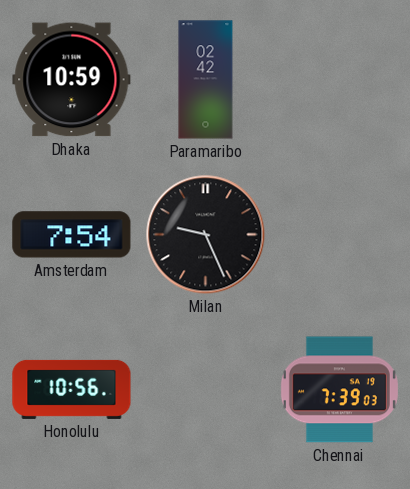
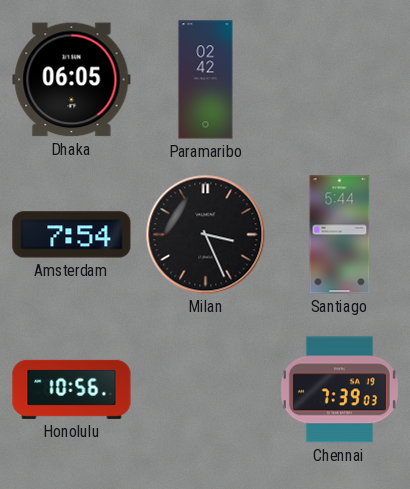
Dhaka: 10:59 -> 06:05
Milan: 9:26 -> 3:26
Santiago: none -> 5:44
